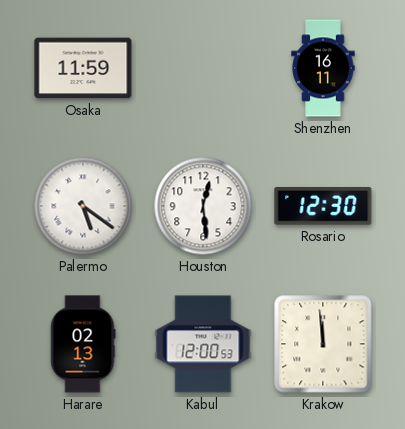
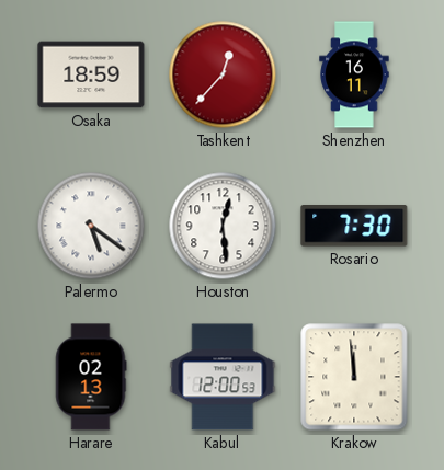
Osaka: 11:59 -> 18:59
Tashkent: none -> 12:37
Rosario: 12:30 -> 7:30
